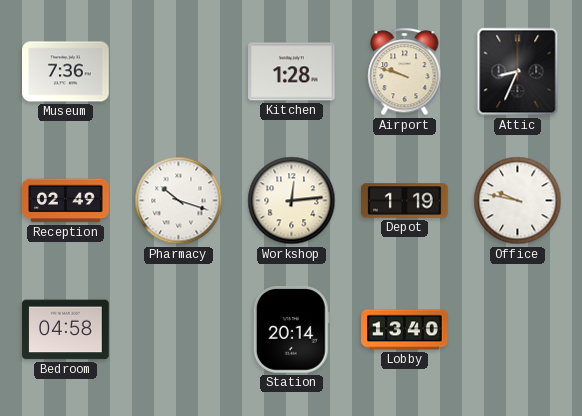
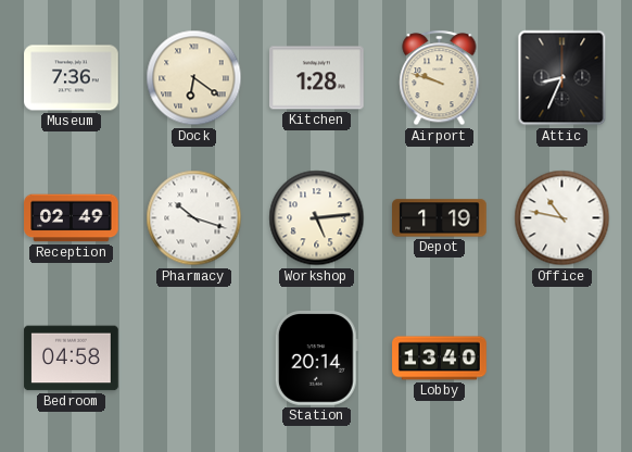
Dock: none -> 6:21
Workshop: 12:14 -> 5:14
Office: 9:47 -> 10:47
